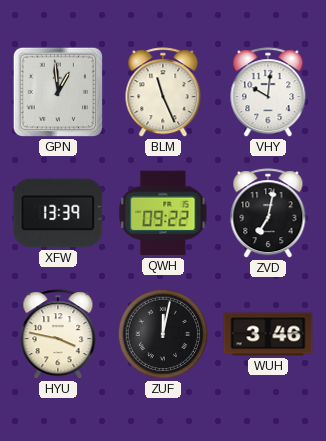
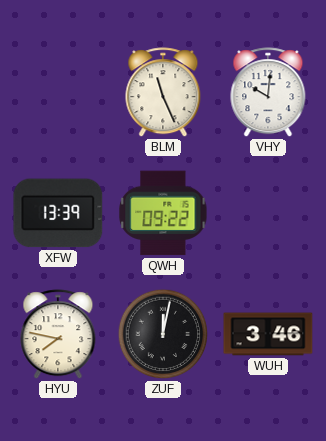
GPN: 12:59 -> none
ZVD: 7:02 -> none
HYU: 3:47 -> 7:47
